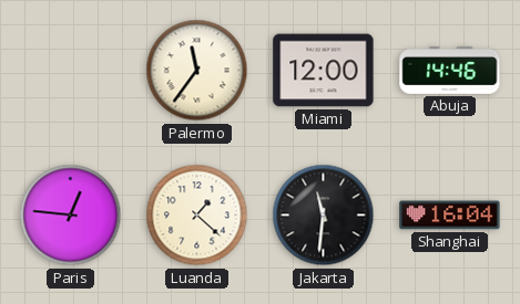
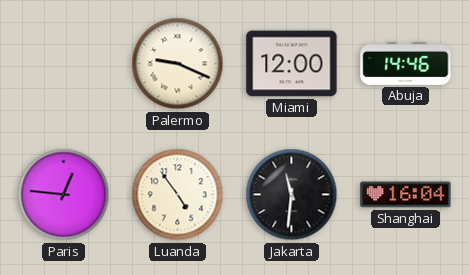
Palermo: 11:36 -> 9:19
Luanda: 1:22 -> 4:54
